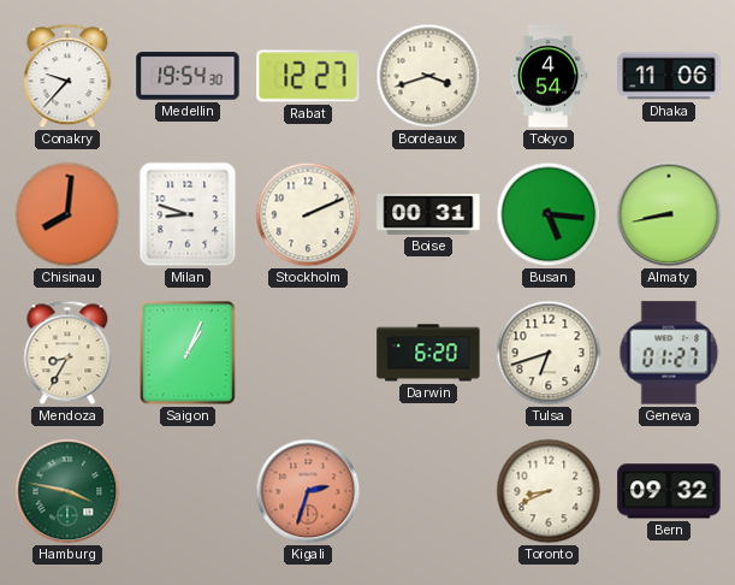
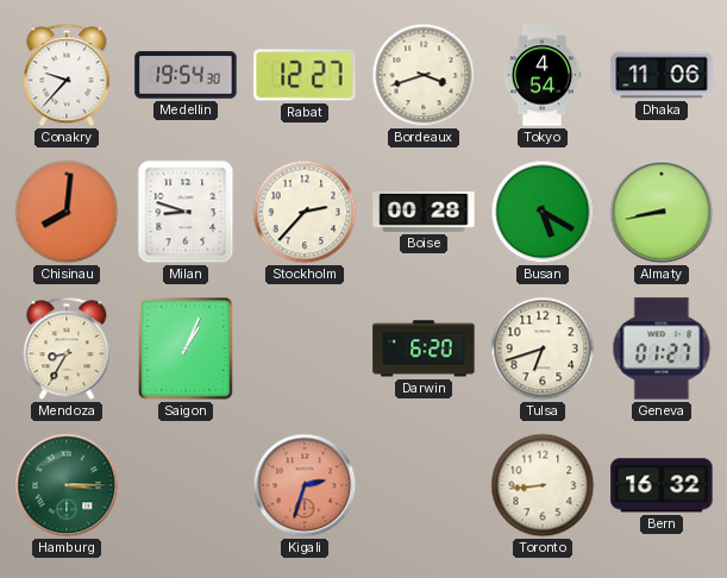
Stockholm: 2:11 -> 2:37
Boise: 00:31 -> 00:28
Busan: 5:16 -> 5:20
Hamburg: 3:47 -> 3:15
Toronto: 8:41 -> 8:44
Bern: 09:32 -> 16:32
